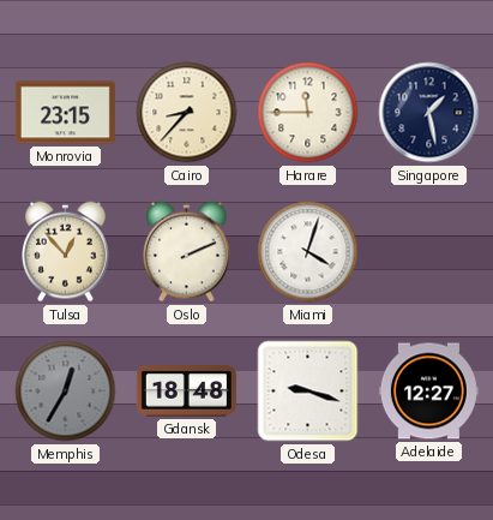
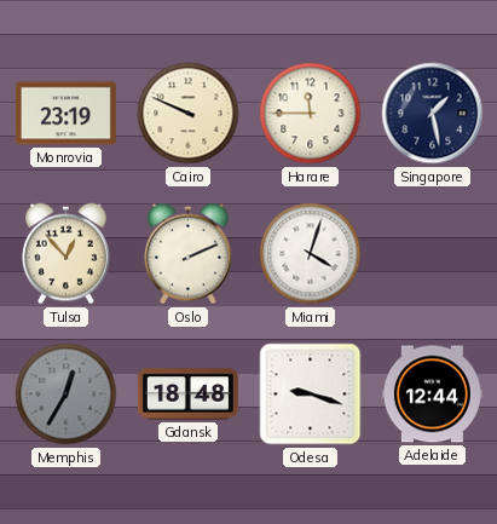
Monrovia: 23:15 -> 23:19
Cairo: 8:37 -> 9:49
Adelaide: 12:27 -> 12:44
